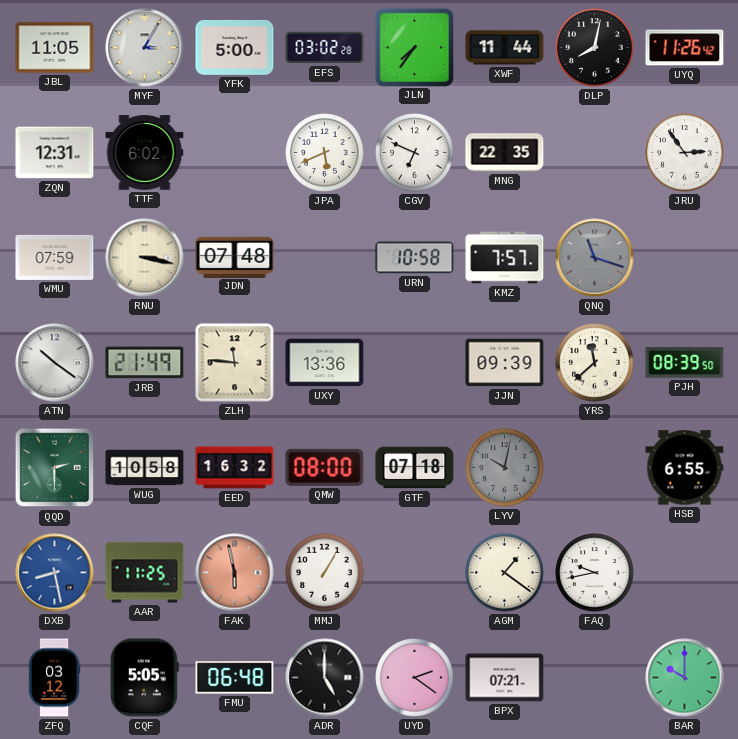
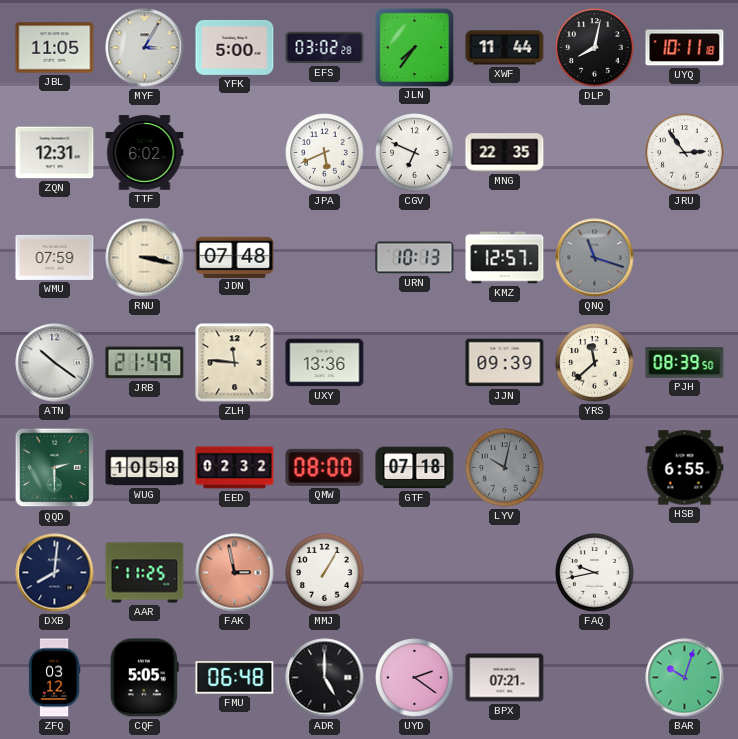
UYQ: 11:26 -> 10:11
URN: 10:58 -> 10:13
KMZ: 7:57 -> 12:57
EED: 16:32 -> 02:32
DXB: 8:28 -> 8:01
DXB dial: blue -> navy
FAK: 5:58 -> 2:58
AGM: 1:21 -> none
BAR: 10:00 -> 10:03
